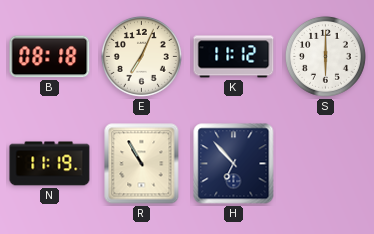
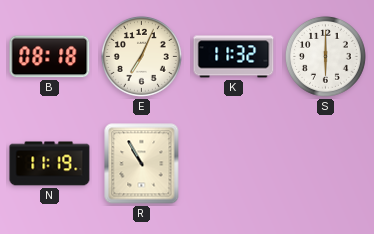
K: 11:12 -> 11:32
H: 6:53 -> none
